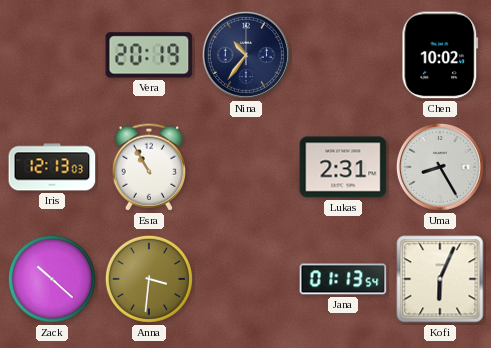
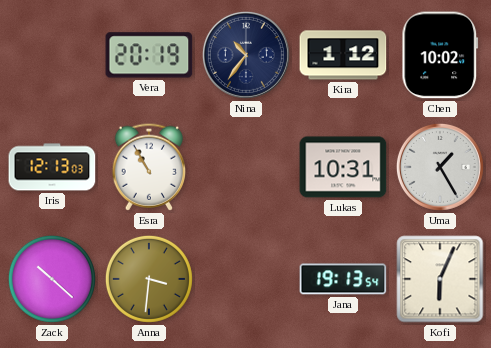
Kira: none -> 1:12
Lukas: 2:31 -> 10:31
Uma: 8:25 -> 1:25
Jana: 01:13 -> 19:13
